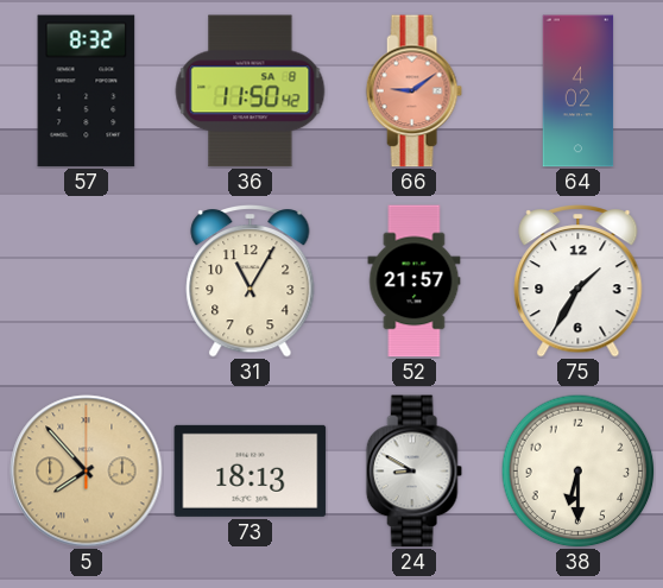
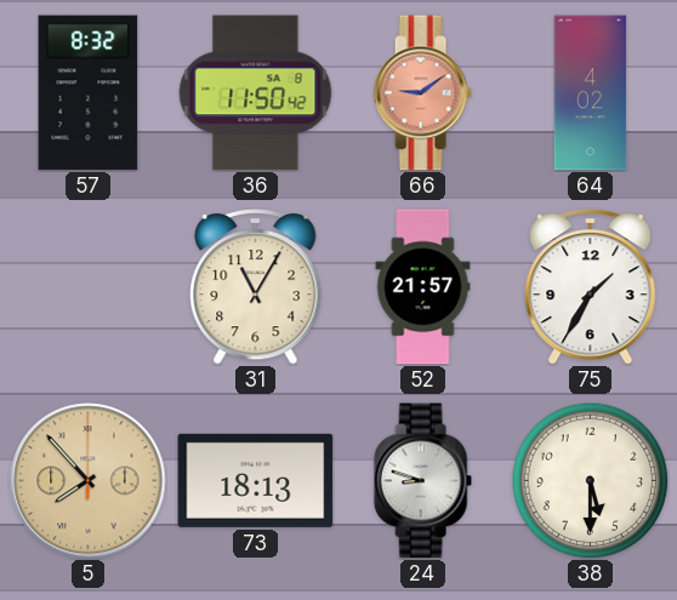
24: 8:50 -> 8:48
38: 6:30 -> 5:30
